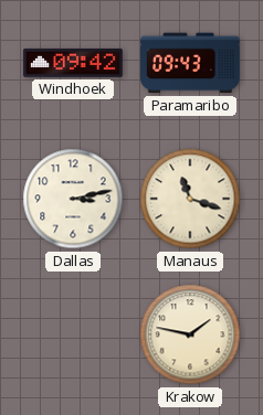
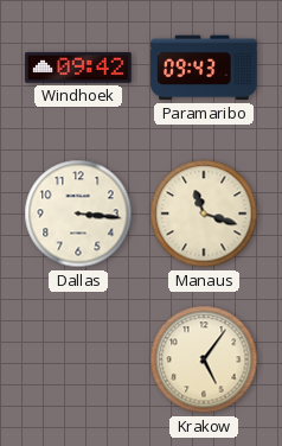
Dallas: 3:13 -> 3:16
Krakow: 1:47 -> 5:06
